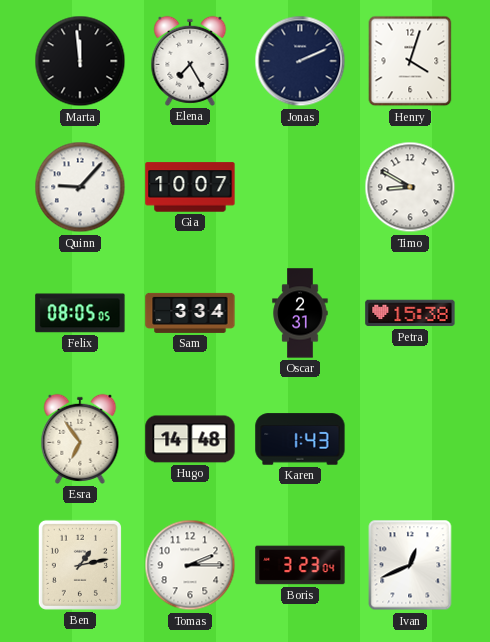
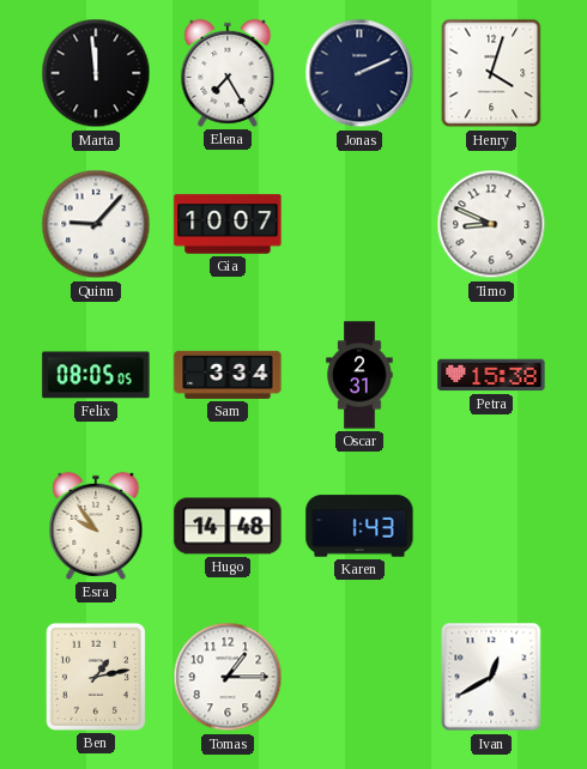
Timo: 8:50 -> 8:49
Esra: 6:54 -> 9:54
Tomas: 2:15 -> 1:15
Boris: 3:23 -> none
Ivan: 12:41 -> 12:40
